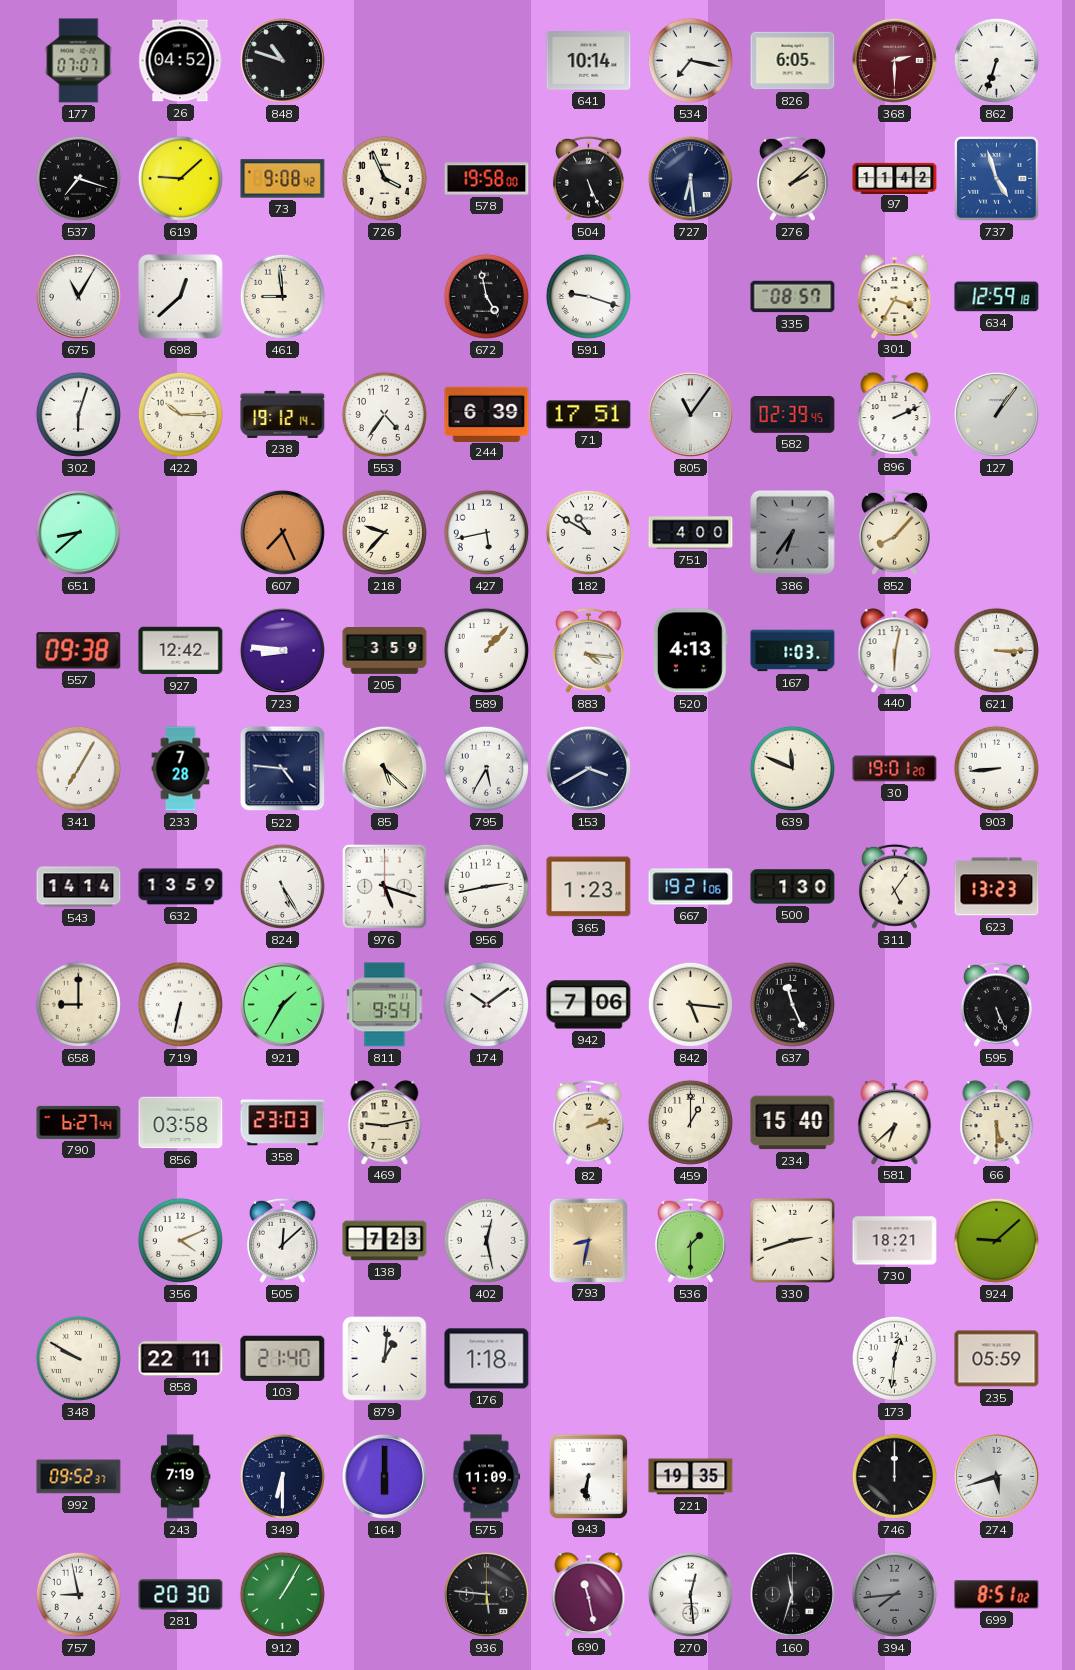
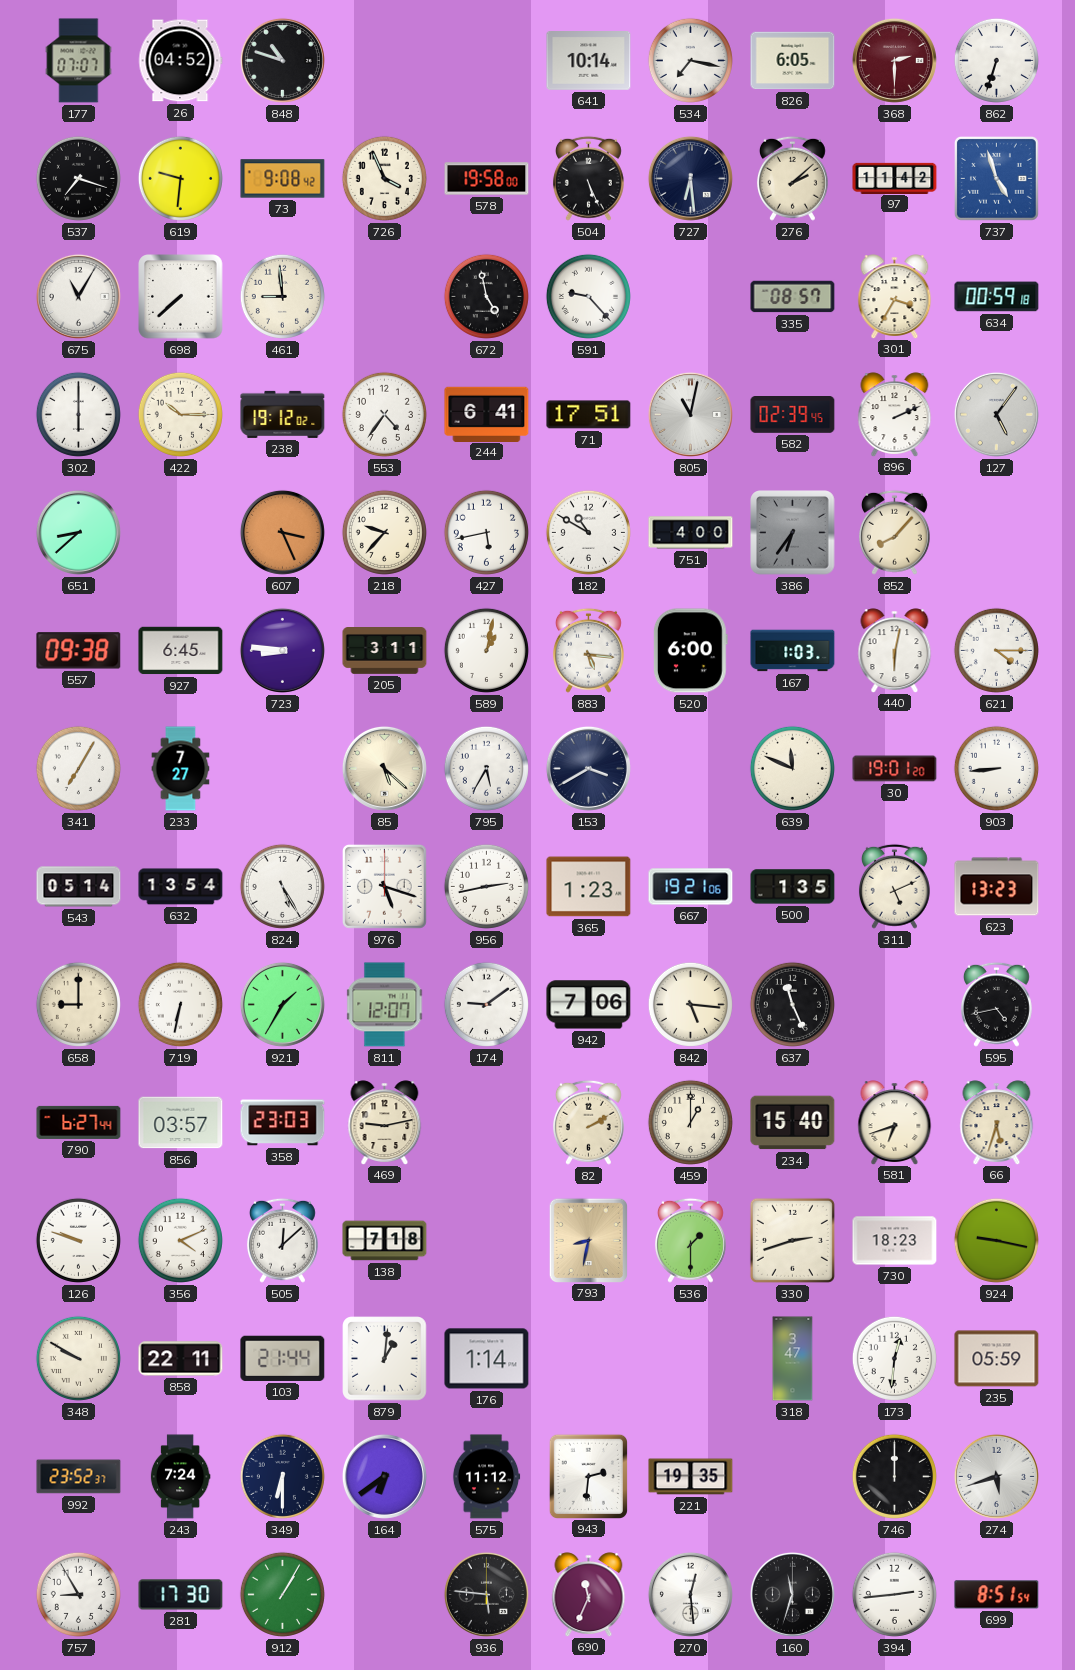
619: 9:08 -> 9:31
698: 12:38 -> 7:38
591: 9:18 -> 9:23
634: 12:59 -> 00:59
302: 6:03 -> 6:00
238: 19:12:14 -> 19:12:02
244: 6:39 -> 6:41
805: 11:06 -> 11:02
127: 1:06 -> 5:06
607: 7:26 -> 3:26
927: 12:42 -> 6:45
205: 3:59 -> 3:11
589: 1:07 -> 1:02
883: 4:16 -> 5:16
520: 4:13 -> 6:00
621: 3:15 -> 4:15
233: 7:28 -> 7:27
522: 4:46 -> none
543: 14:14 -> 05:14
632: 13:59 -> 13:54
500: 1:30 -> 1:35
311: 5:06 -> 5:11
811: 9:54 -> 12:07
174: 10:09 -> 9:09
595: 5:26 -> 4:43
856: 03:58 -> 03:57
82: 2:12 -> 2:10
581: 6:38 -> 6:42
66: 5:30 -> 5:33
126: none -> 9:48
138: 7:23 -> 7:18
402: 12:28 -> none
730: 18:21 -> 18:23
924: 9:08 -> 9:17
103: 21:40 -> 21:44
176: 1:18 -> 1:14
318: none -> 3:47
992: 09:52 -> 23:52
243: 7:19 -> 7:24
164: 6:00 -> 6:39
575: 11:09 -> 11:12
943: 6:31 -> 2:31
757: 8:58 -> 8:55
281: 20:30 -> 17:30
690: 11:28 -> 11:34
394: 7:44 -> 2:44
394 dial: grey -> white
699: 8:51:02 -> 8:51:54
